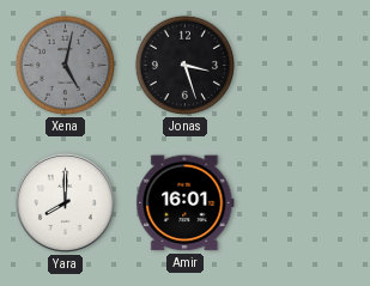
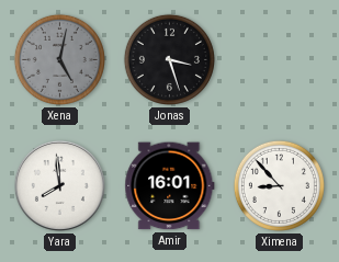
Yara: 8:00 -> 7:59
Ximena: none -> 8:53
